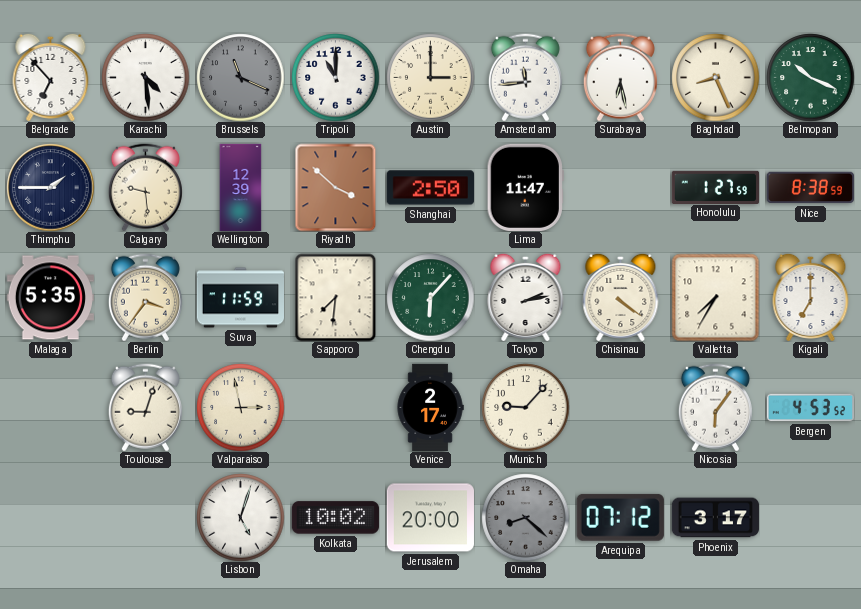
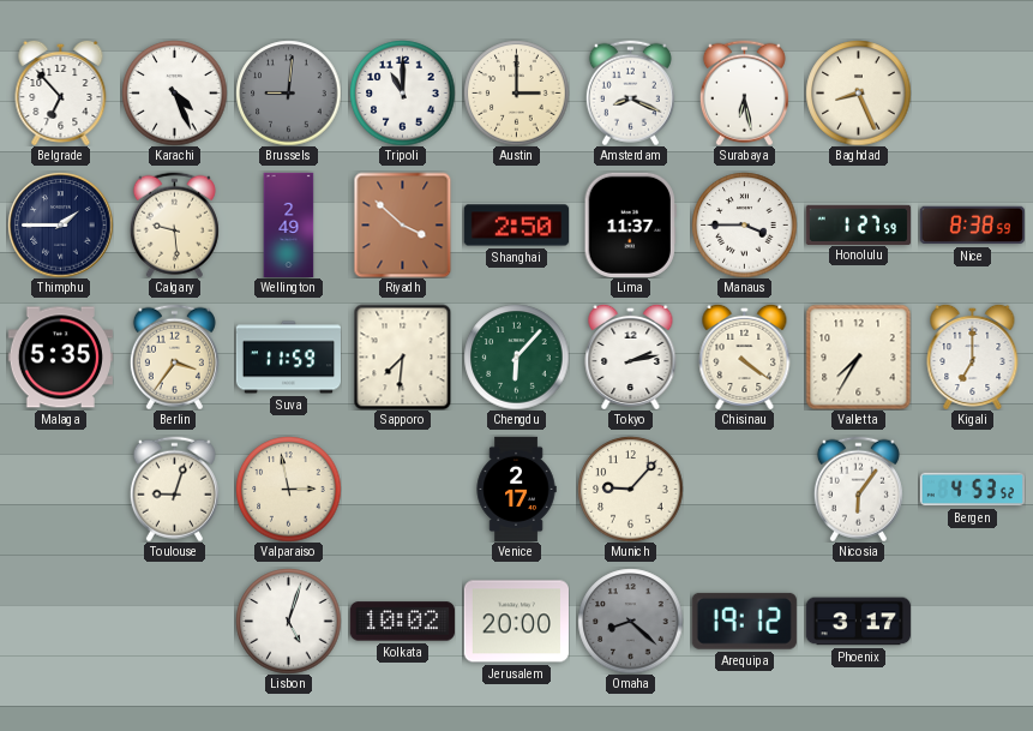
Karachi: 4:29 -> 4:26
Brussels: 11:19 -> 9:01
Amsterdam: 11:44 -> 8:19
Belmopan: 10:19 -> none
Wellington: 12:39 -> 2:49
Lima: 11:47 -> 11:37
Manaus: none -> 3:45
Arequipa: 07:12 -> 19:12
